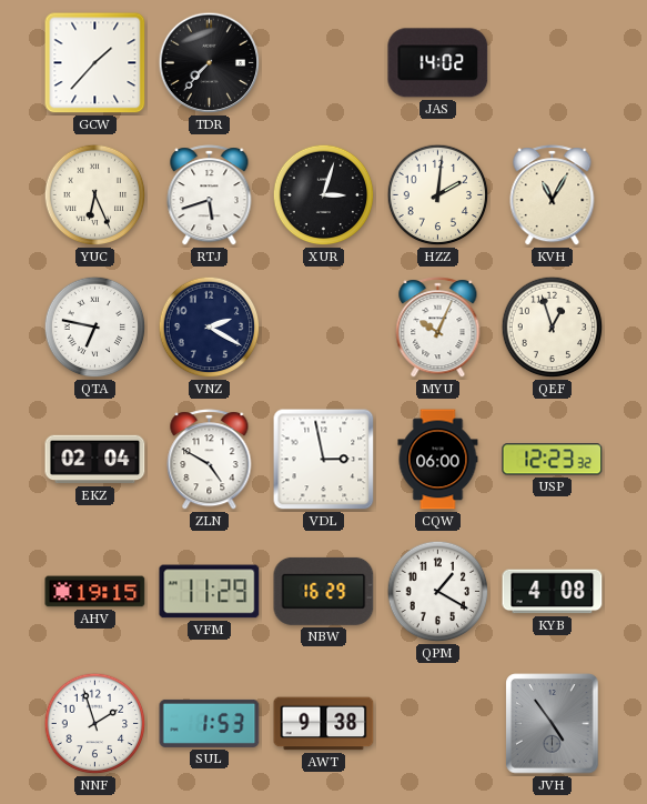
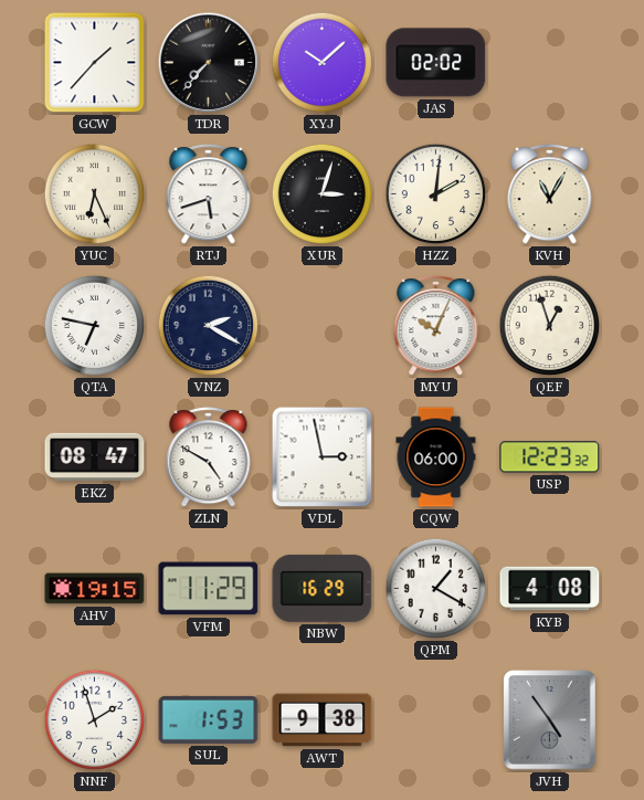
XYJ: none -> 10:08
JAS: 14:02 -> 02:02
EKZ: 02:04 -> 08:47
